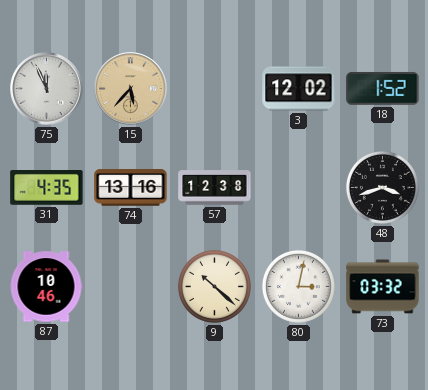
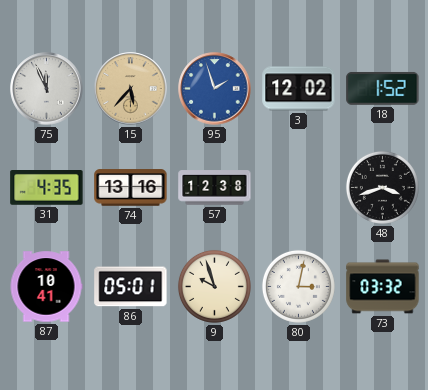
95: none -> 1:57
87: 10:46 -> 10:41
86: none -> 05:01
9: 10:22 -> 9:57
